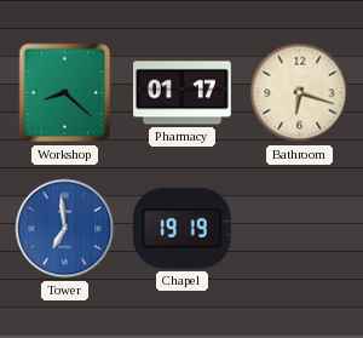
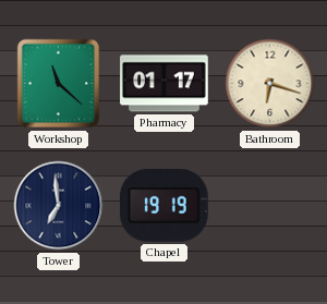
Workshop: 8:22 -> 11:22
Tower dial: blue -> navy
